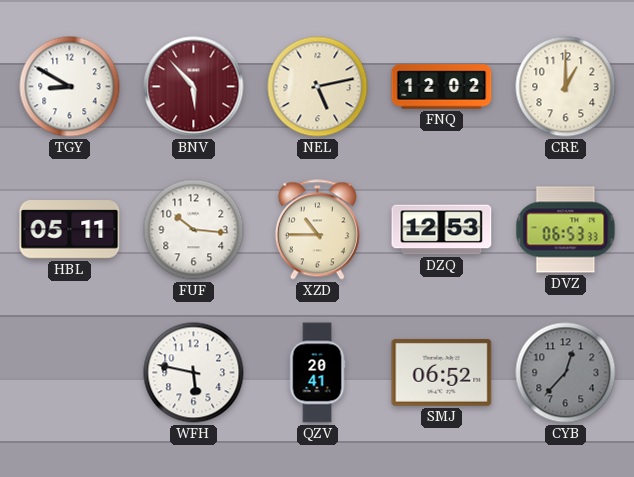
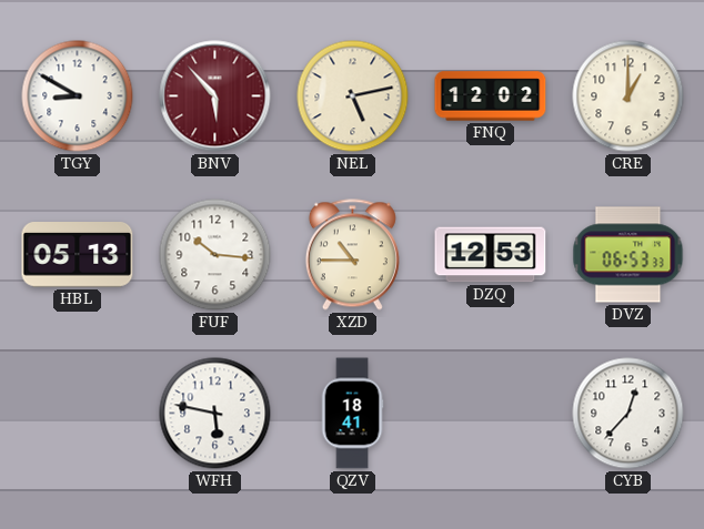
HBL: 05:11 -> 05:13
QZV: 20:41 -> 18:41
SMJ: 06:52 -> none
CYB dial: grey -> white
